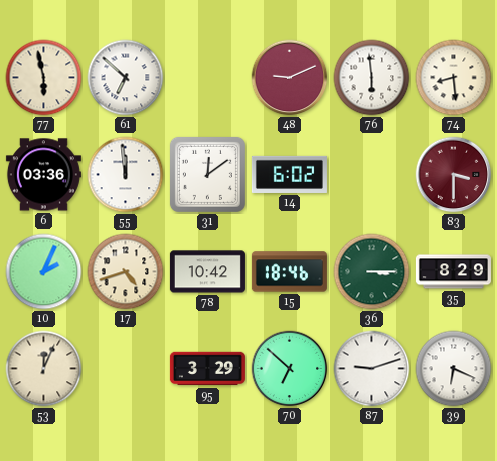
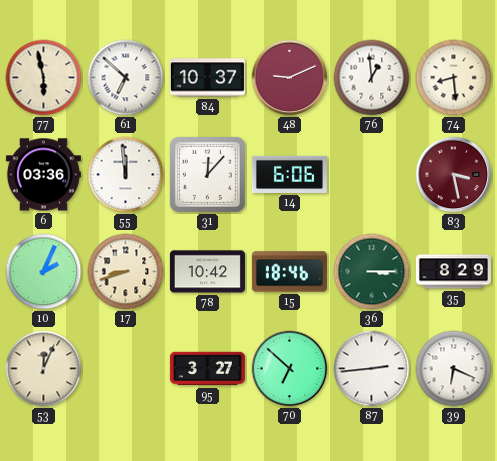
84: none -> 10:37
76: 5:59 -> 12:59
31: 12:09 -> 12:07
14: 6:02 -> 6:06
83: 3:30 -> 3:28
17: 4:42 -> 8:42
95: 3:29 -> 3:27
87: 9:12 -> 2:44
